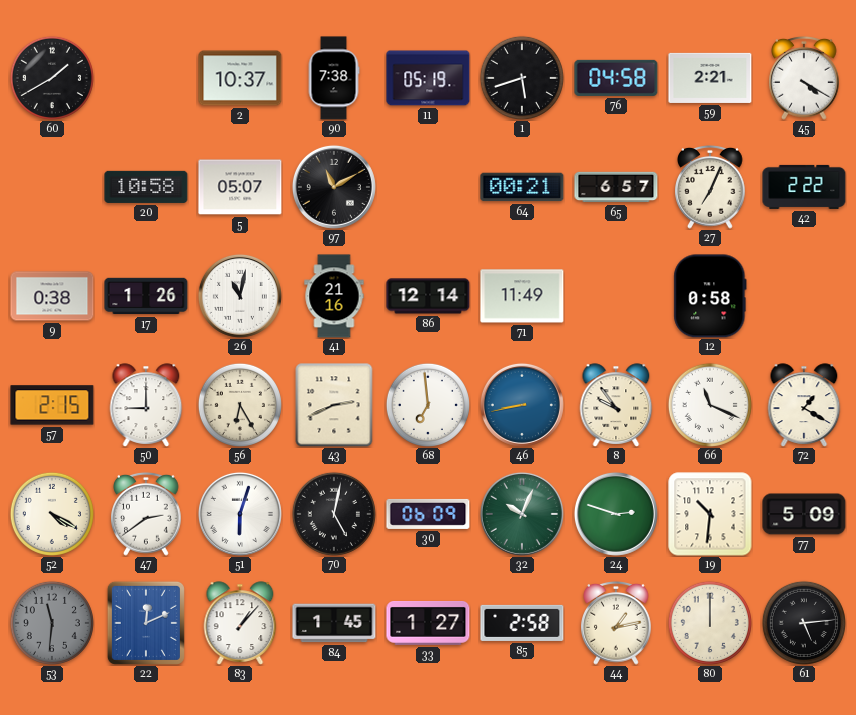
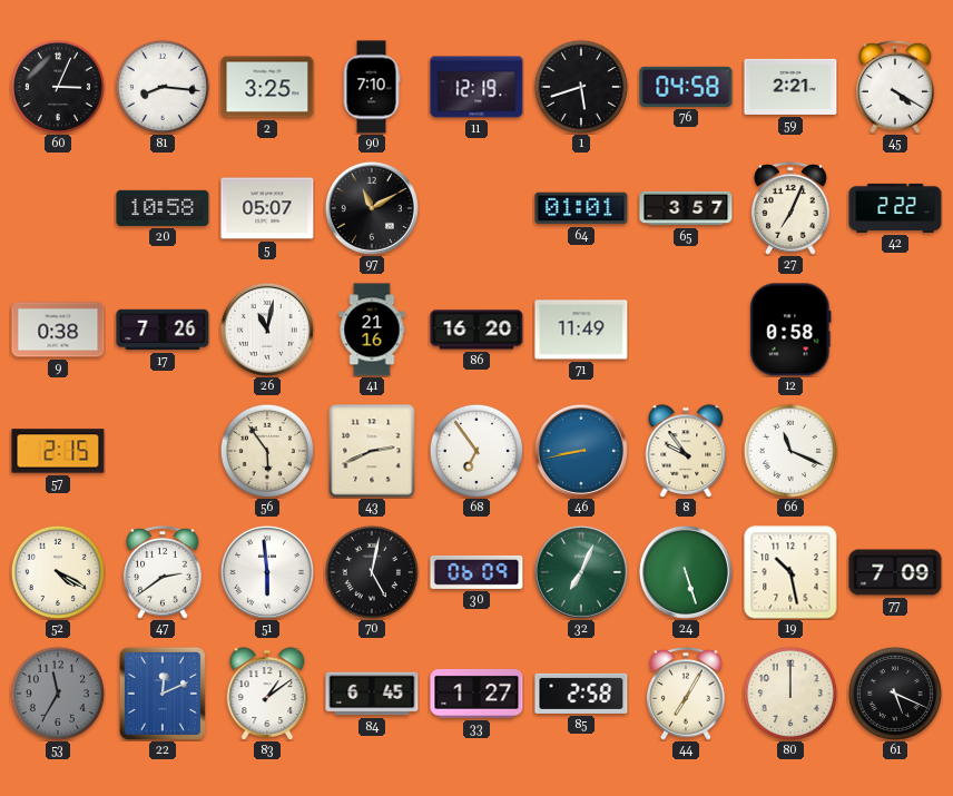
60: 1:40 -> 3:04
81: none -> 8:16
2: 10:37 -> 3:25
90: 7:38 -> 7:10
11: 05:19 -> 12:19
64: 00:21 -> 01:01
65: 6:57 -> 3:57
17: 1:26 -> 7:26
86: 12:14 -> 16:20
50: 9:00 -> none
56: 6:25 -> 5:54
68: 6:59 -> 6:54
72: 1:20 -> none
51: 6:03 -> 5:59
32: 10:04 -> 7:04
24: 2:48 -> 5:27
19: 10:31 -> 10:28
77: 5:09 -> 7:09
53: 11:31 -> 11:35
83: 1:07 -> 1:09
84: 1:45 -> 6:45
44: 1:13 -> 7:05
61: 5:14 -> 5:19
